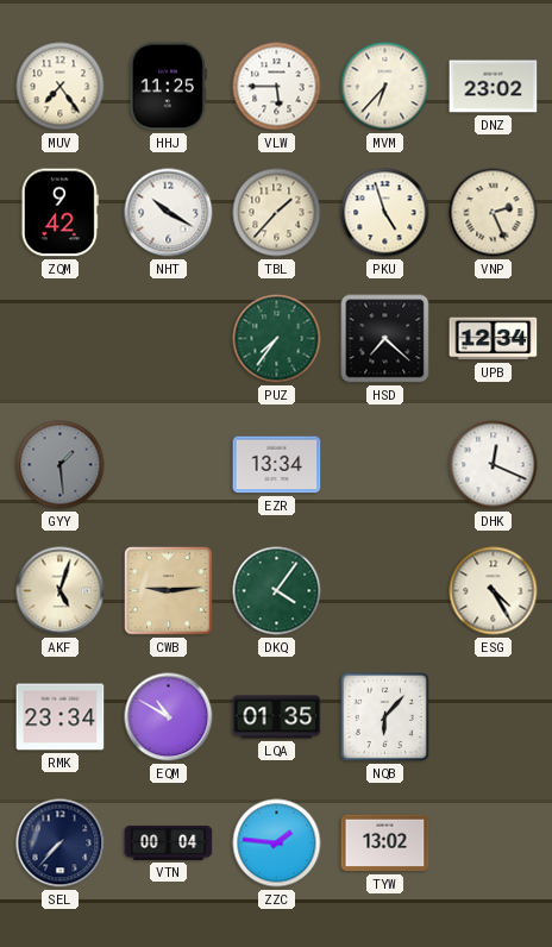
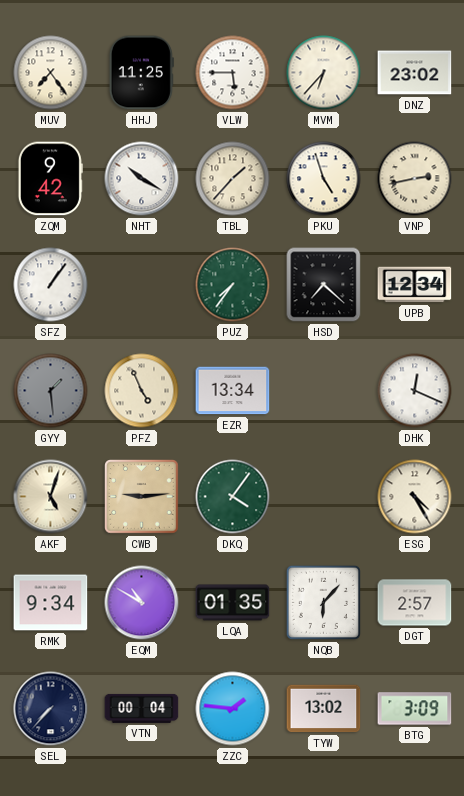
VNP: 2:26 -> 2:43
SFZ: none -> 1:06
PFZ: none -> 4:56
RMK: 23:34 -> 9:34
DGT: none -> 2:57
BTG: none -> 3:09
